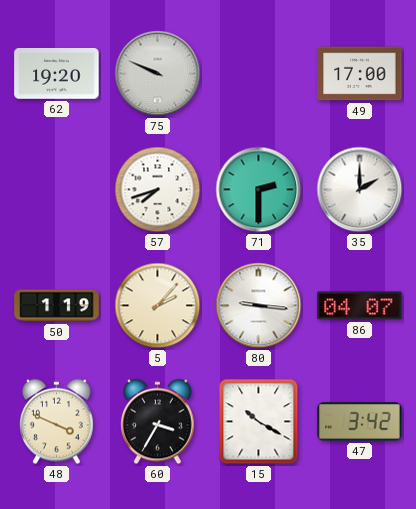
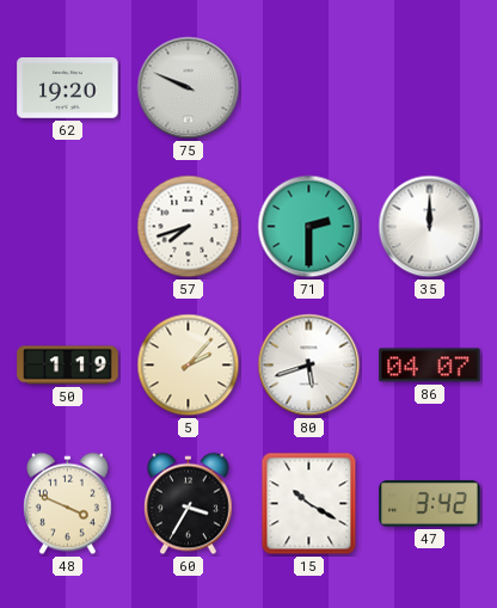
49: 17:00 -> none
35: 2:00 -> 12:00
80: 9:16 -> 5:42
